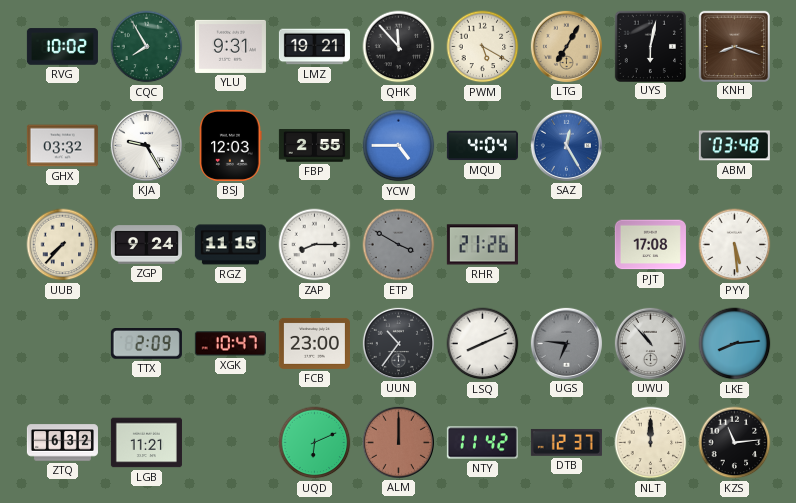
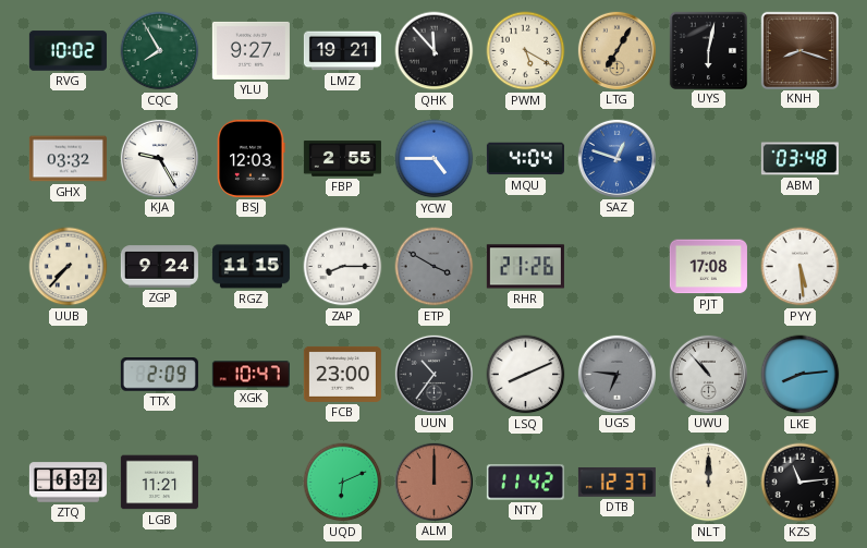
YLU: 9:31 -> 9:27
SAZ: 12:25 -> 12:48
